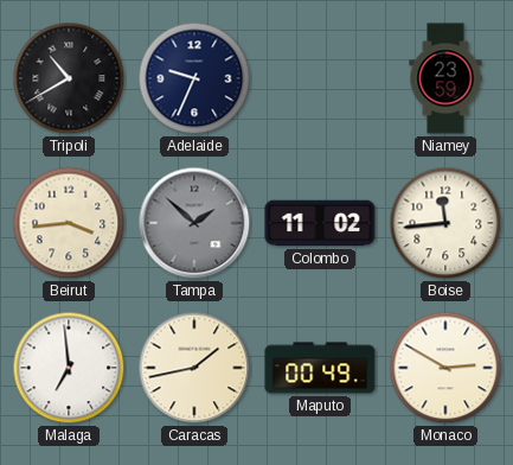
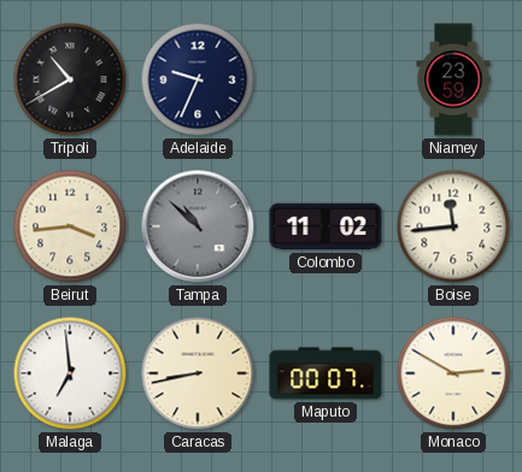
Tampa: 1:52 -> 10:52
Caracas: 1:43 -> 8:43
Maputo: 00:49 -> 00:07
